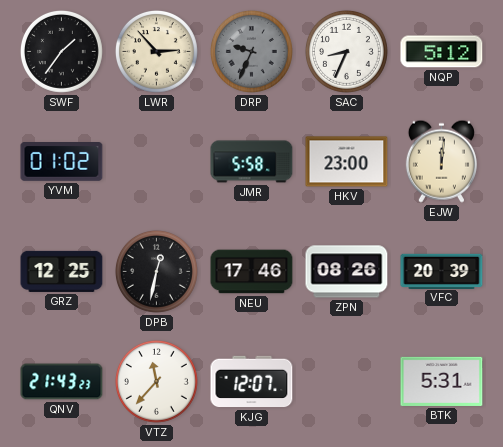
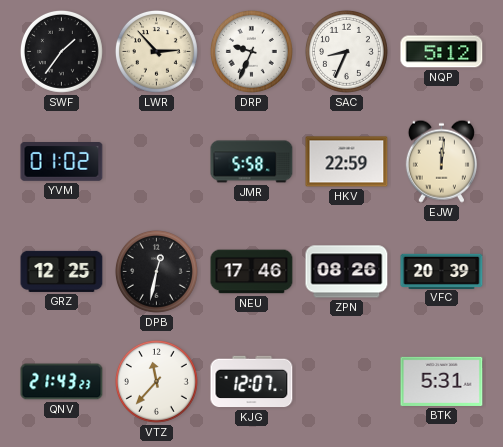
DRP dial: grey -> white
HKV: 23:00 -> 22:59
